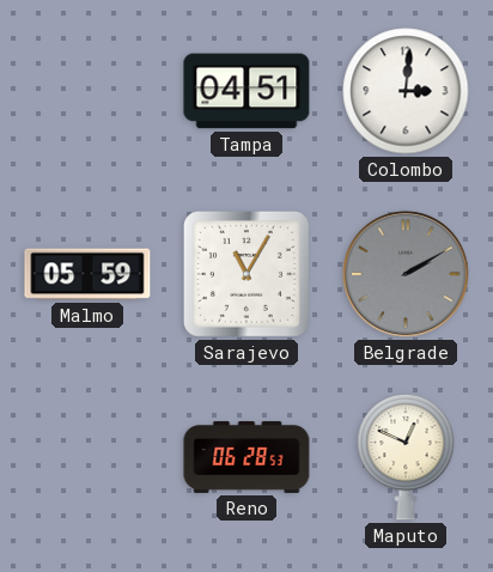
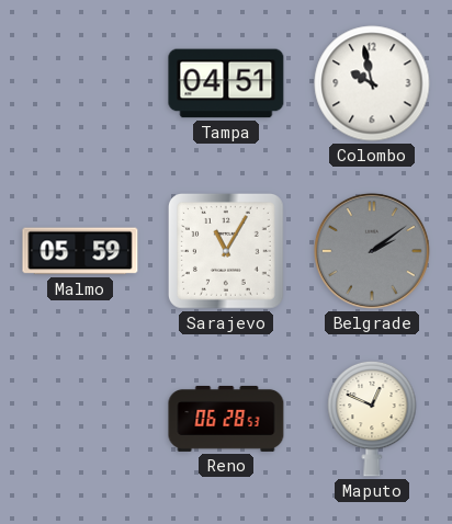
Colombo: 3:01 -> 9:58
Belgrade: 2:10 -> 2:09
